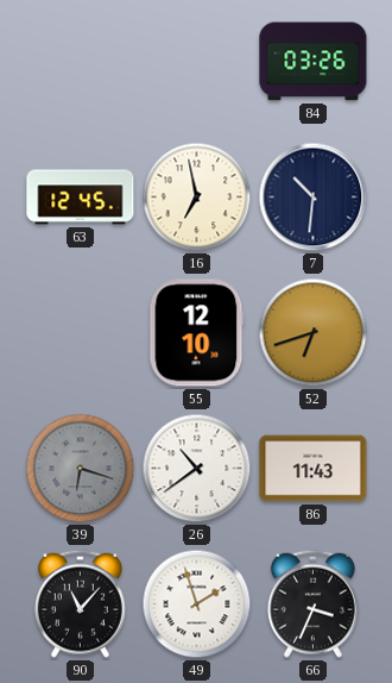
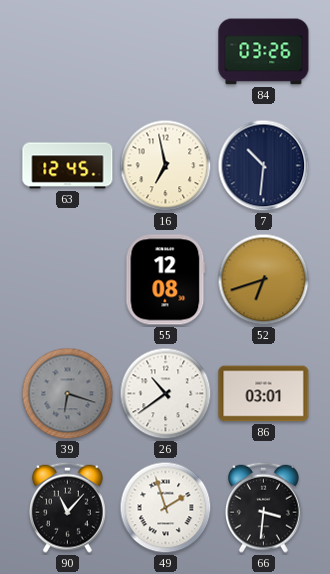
55: 12:10 -> 12:08
86: 11:43 -> 03:01
66: 3:34 -> 3:31
